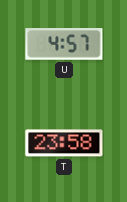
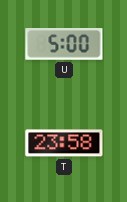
U: 4:57 -> 5:00
